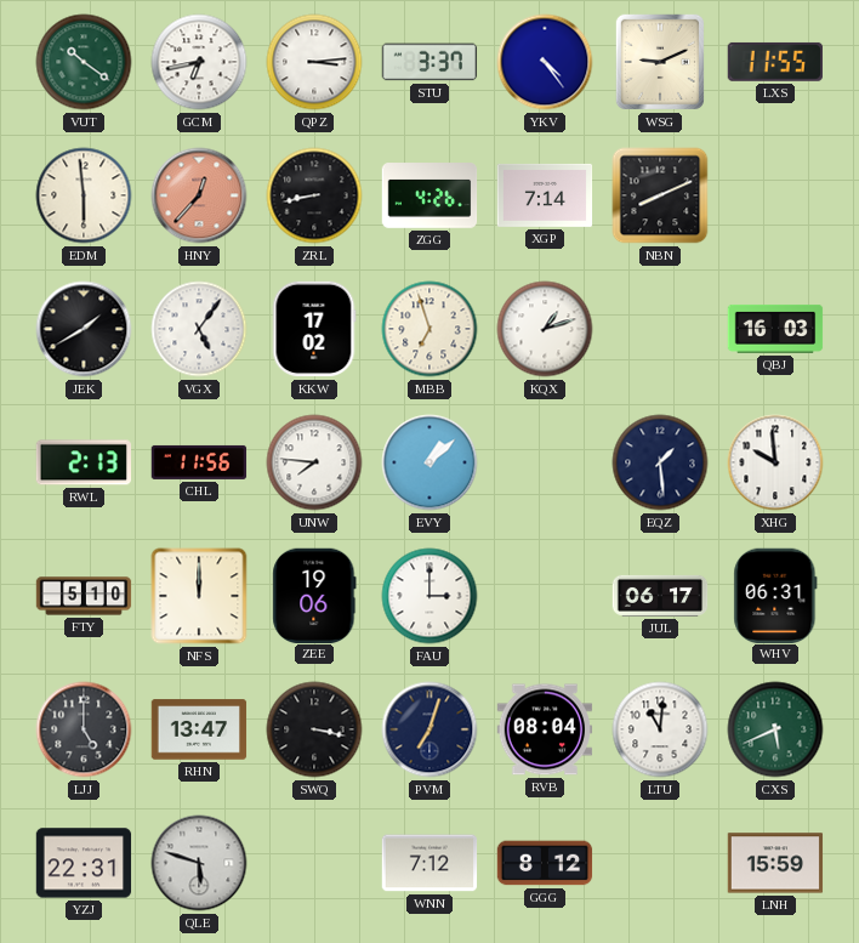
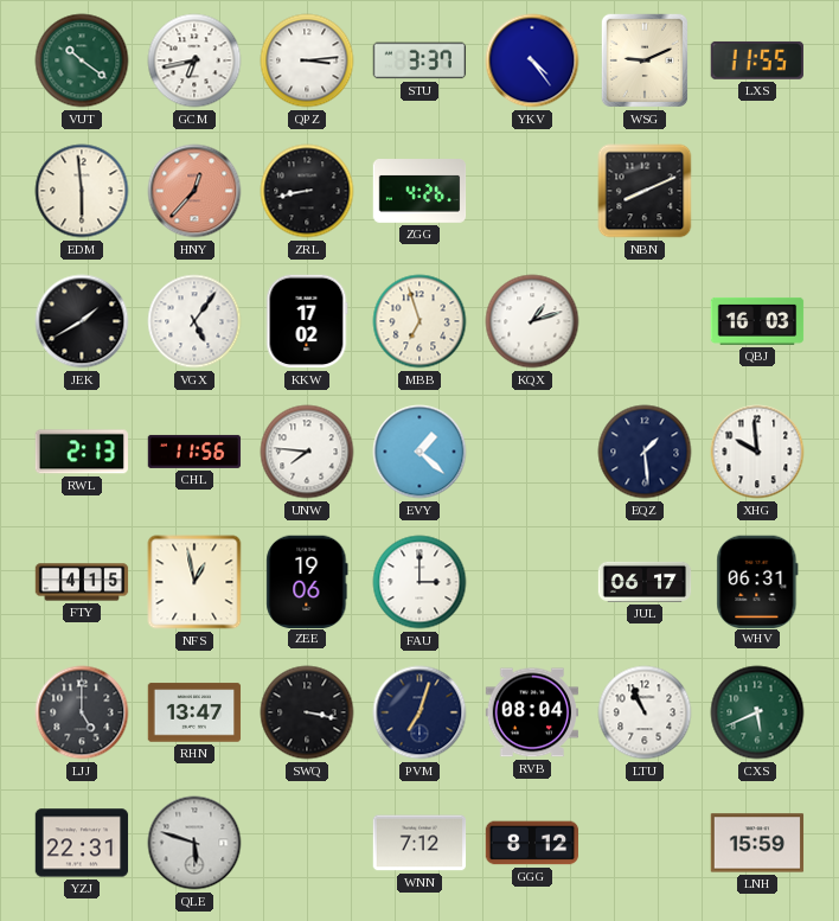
XGP: 7:14 -> none
EVY: 1:08 -> 1:22
FTY: 5:10 -> 4:15
NFS: 12:00 -> 12:58
LTU: 11:01 -> 10:56
